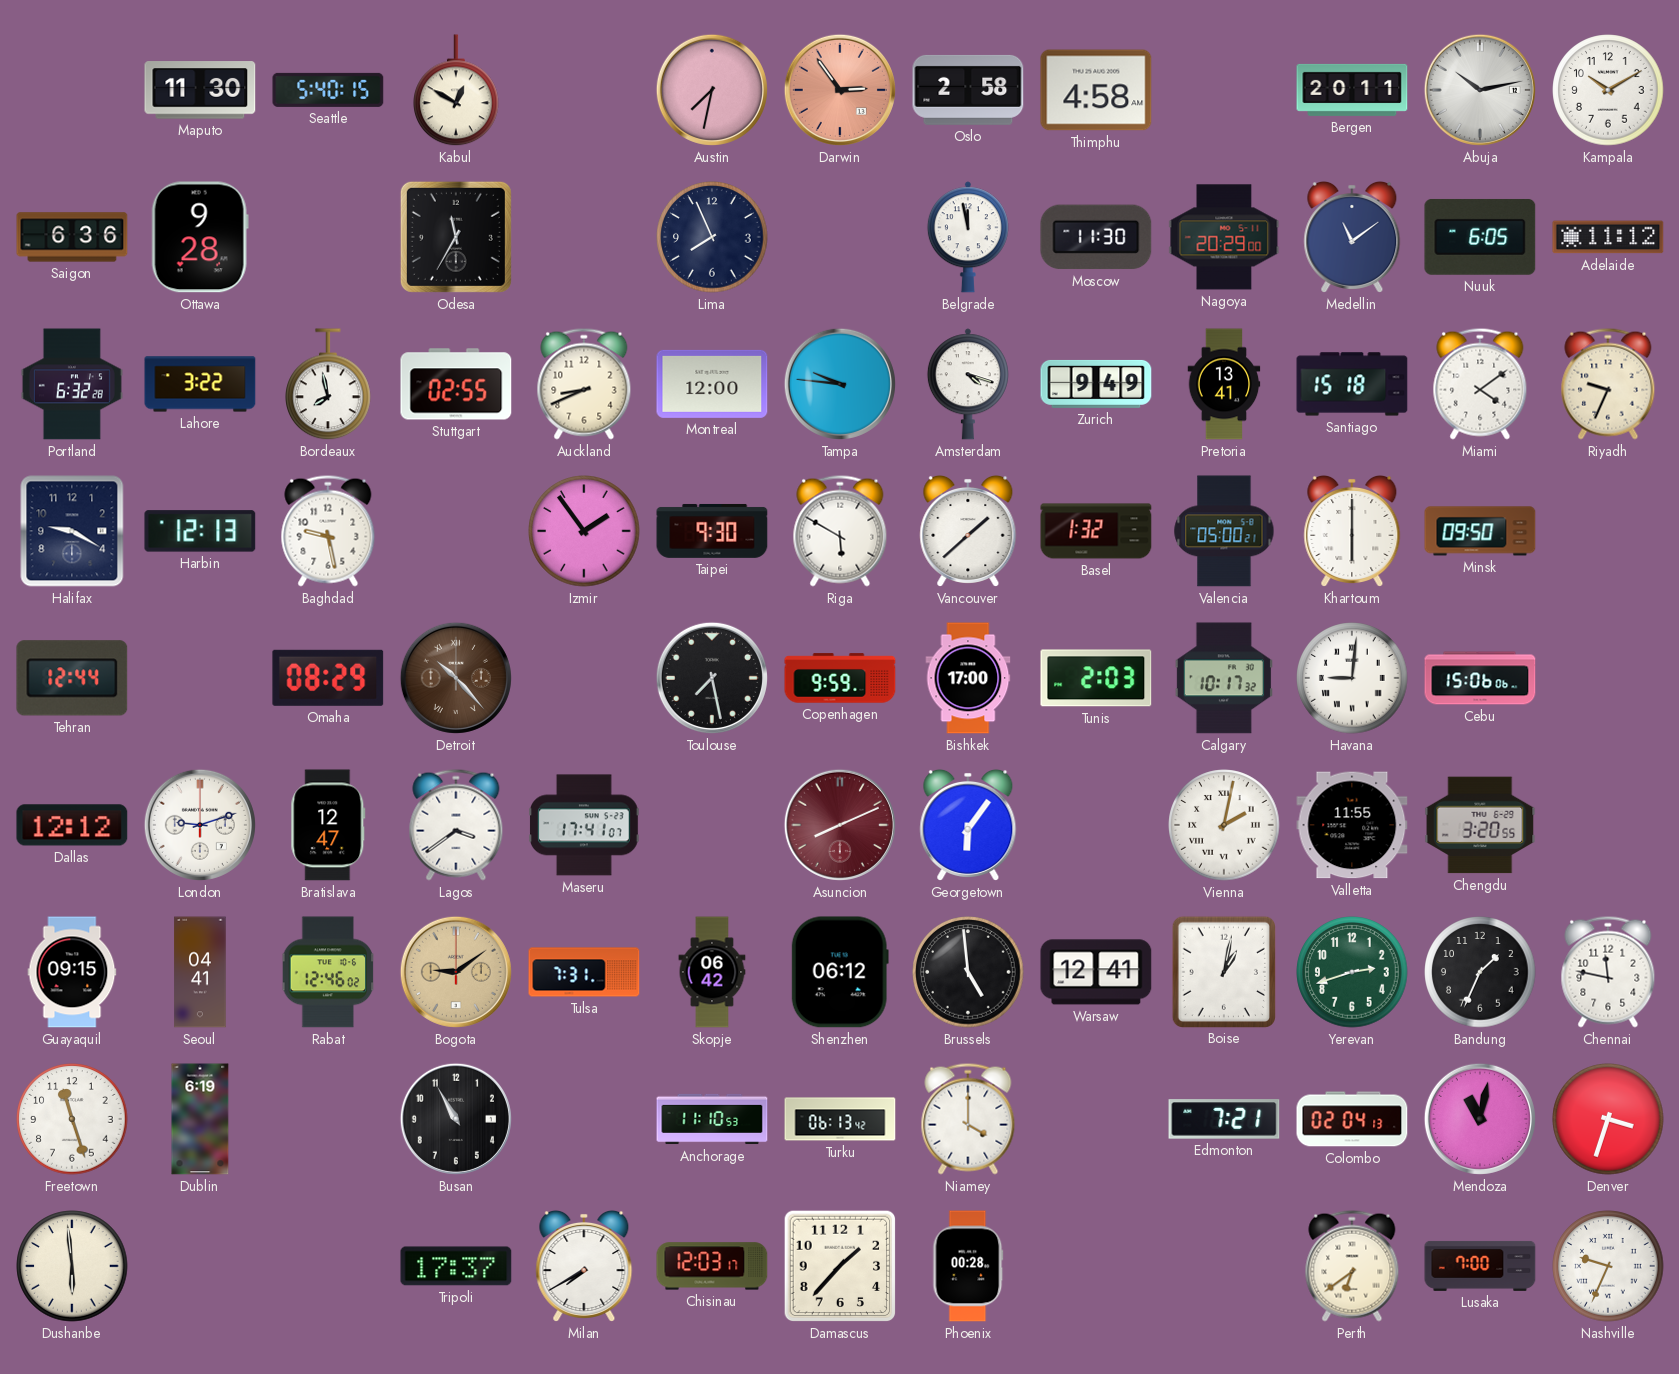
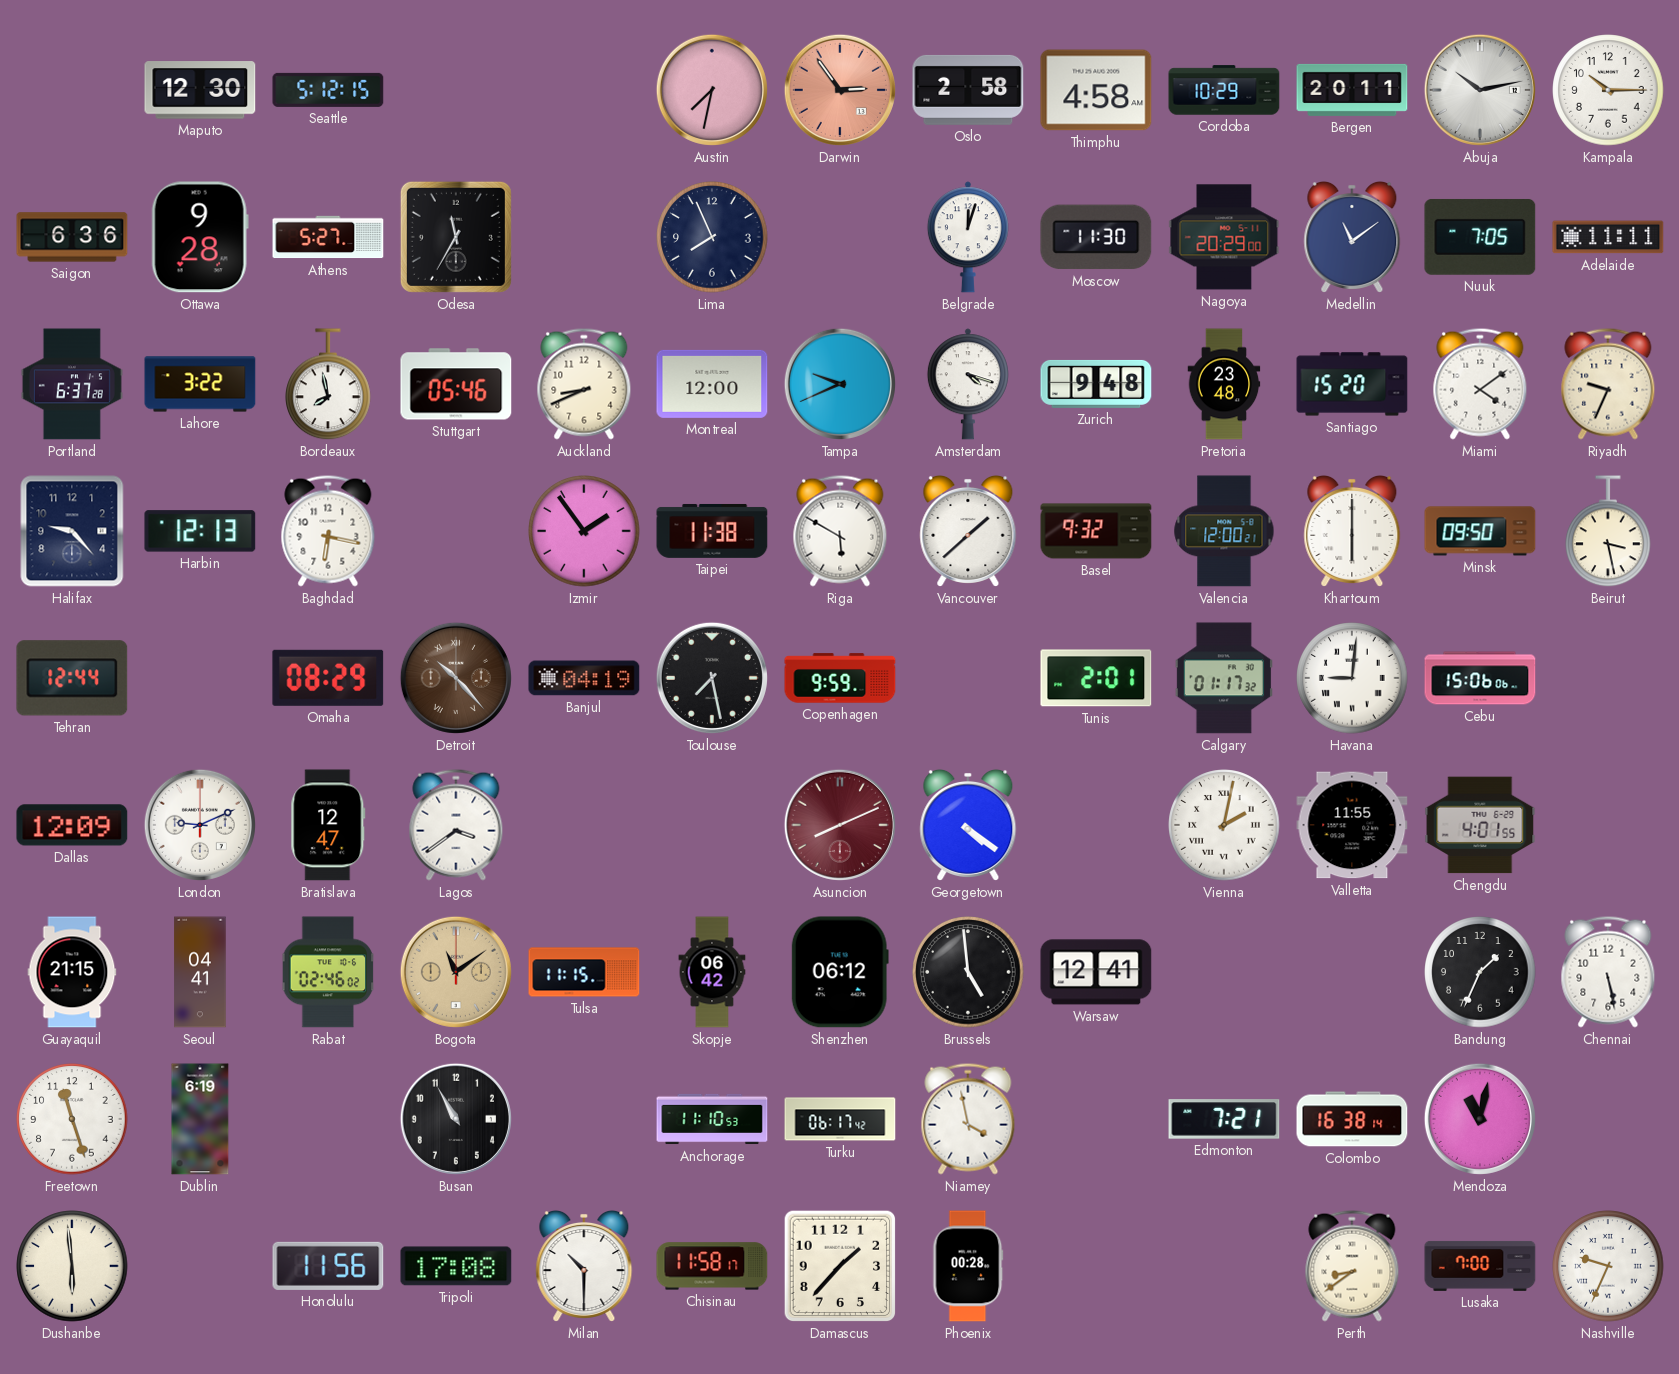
Maputo: 11:30 -> 12:30
Seattle: 5:40 -> 5:12
Kabul: 12:50 -> none
Cordoba: none -> 10:29
Kampala: 10:10 -> 10:15
Athens: none -> 5:27
Belgrade: 11:58 -> 12:03
Nuuk: 6:05 -> 7:05
Adelaide: 11:12 -> 11:11
Portland: 6:32 -> 6:37
Stuttgart: 02:55 -> 05:46
Tampa: 9:46 -> 9:41
Zurich: 9:49 -> 9:48
Pretoria: 13:41 -> 23:48
Santiago: 15:18 -> 15:20
Halifax: 9:20 -> 9:23
Baghdad: 9:28 -> 6:17
Taipei: 9:30 -> 11:38
Basel: 1:32 -> 9:32
Valencia: 05:00 -> 12:00
Beirut: none -> 3:28
Banjul: none -> 04:19
Bishkek: 17:00 -> none
Tunis: 2:03 -> 2:01
Calgary: 10:17 -> 01:17
Dallas: 12:12 -> 12:09
London: 9:12 -> 9:11
Maseru: 17:41 -> none
Georgetown: 6:06 -> 4:21
Chengdu: 3:20 -> 4:01
Guayaquil: 09:15 -> 21:15
Rabat: 12:46 -> 02:46
Bogota: 9:09 -> 11:09
Tulsa: 7:31 -> 11:15
Boise: 1:02 -> none
Yerevan: 2:42 -> none
Chennai: 11:47 -> 5:28
Turku: 06:13 -> 06:17
Niamey: 4:00 -> 3:58
Colombo: 02:04 -> 16:38
Denver: 3:33 -> none
Honolulu: none -> 11:56
Tripoli: 17:37 -> 17:08
Milan: 7:40 -> 10:30
Chisinau: 12:03 -> 11:58
Perth: 6:39 -> 8:39
